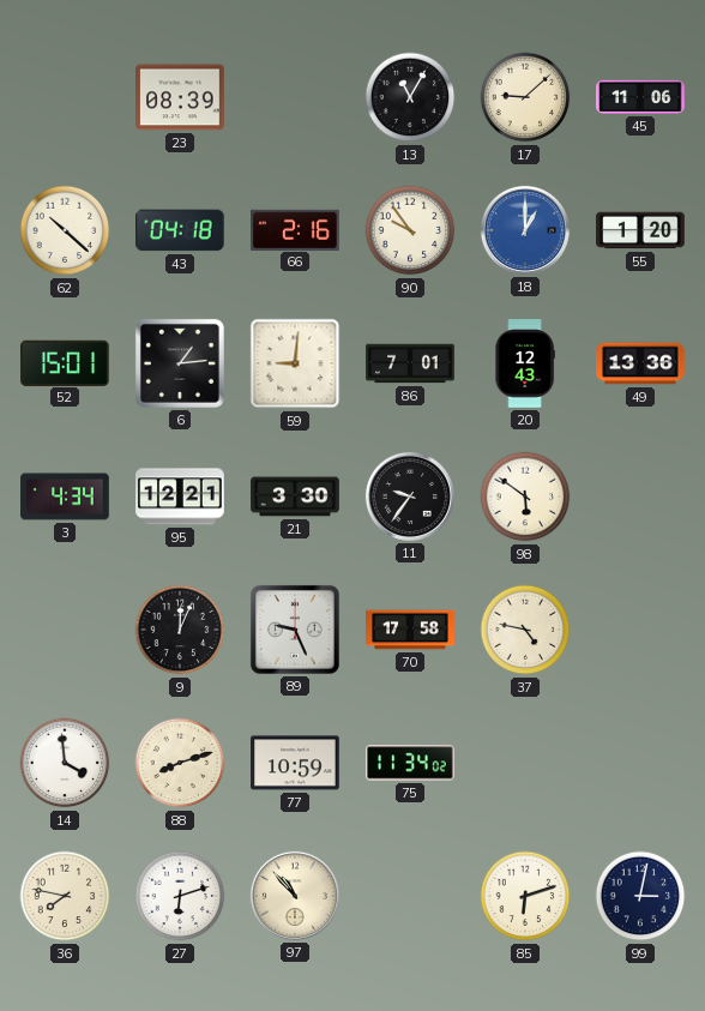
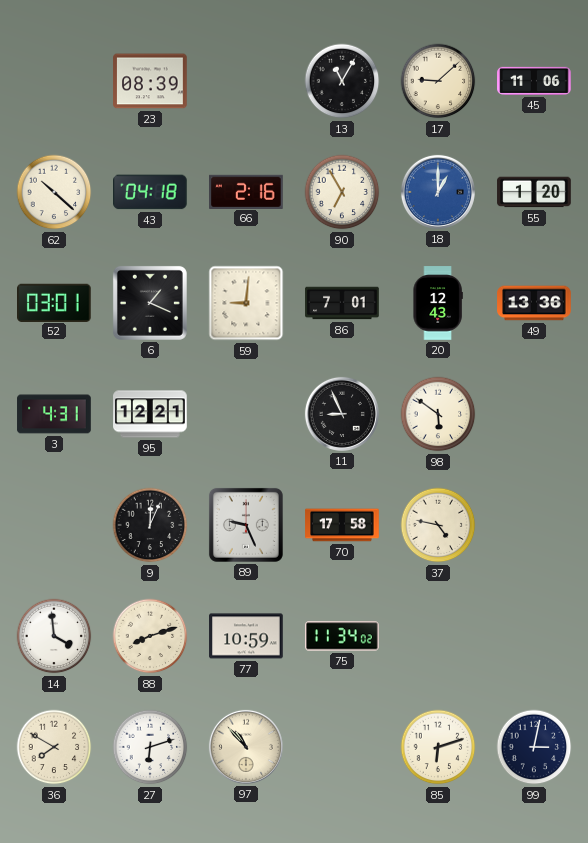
90: 9:54 -> 6:55
52: 15:01 -> 03:01
6: 1:14 -> 1:19
3: 4:34 -> 4:31
21: 3:30 -> none
11: 9:36 -> 8:56
36: 7:47 -> 7:50
